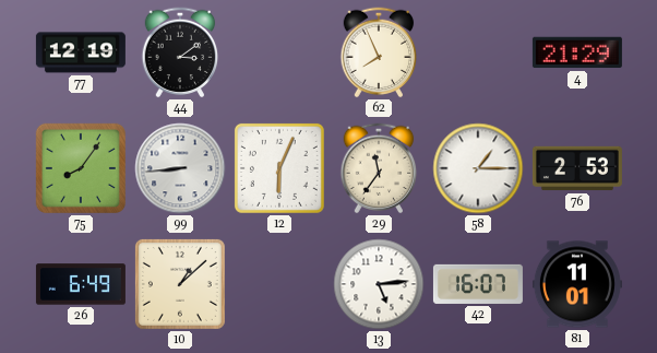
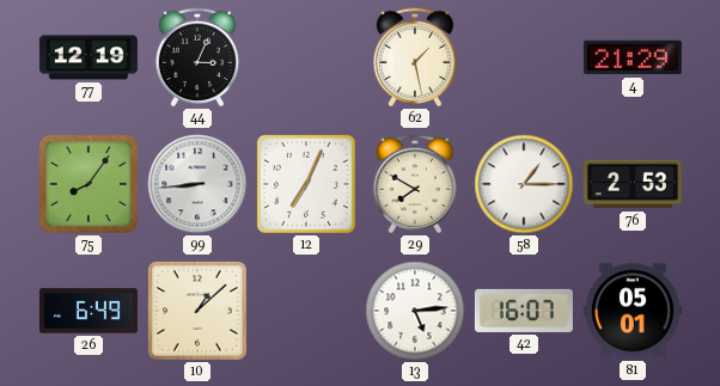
44: 3:09 -> 3:04
62: 7:56 -> 1:28
12: 6:04 -> 7:04
29: 11:36 -> 7:50
81: 11:01 -> 05:01
